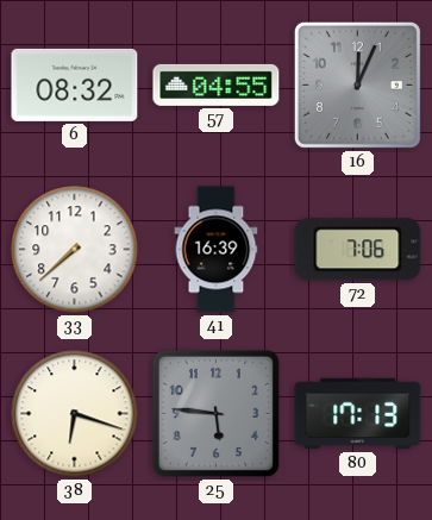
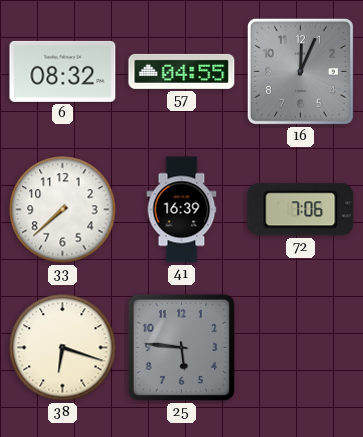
80: 17:13 -> none
